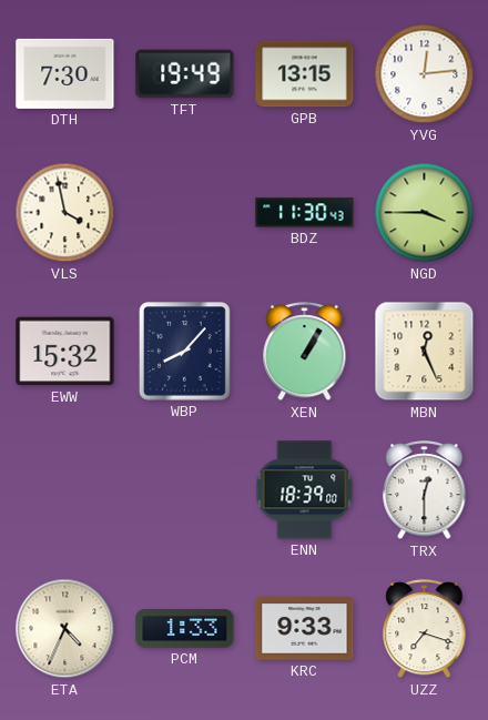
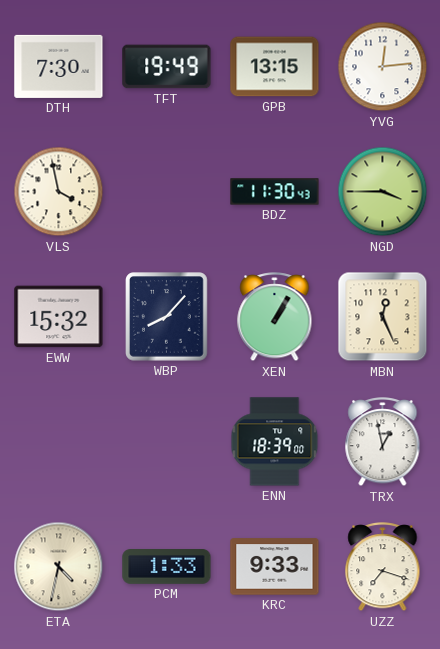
TRX: 12:30 -> 12:58
ETA: 4:34 -> 4:32
